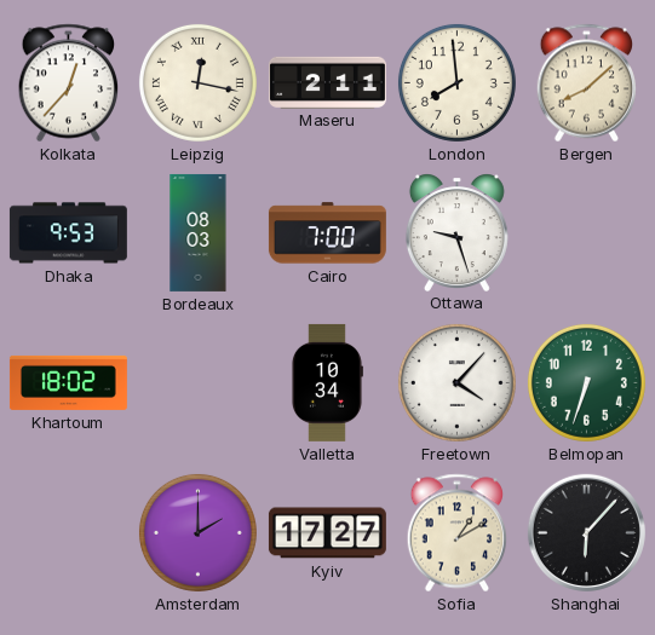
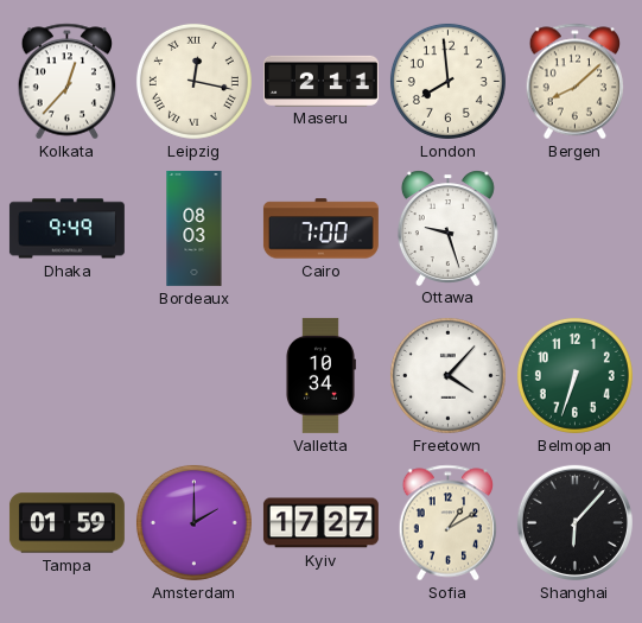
Dhaka: 9:53 -> 9:49
Khartoum: 18:02 -> none
Tampa: none -> 01:59
